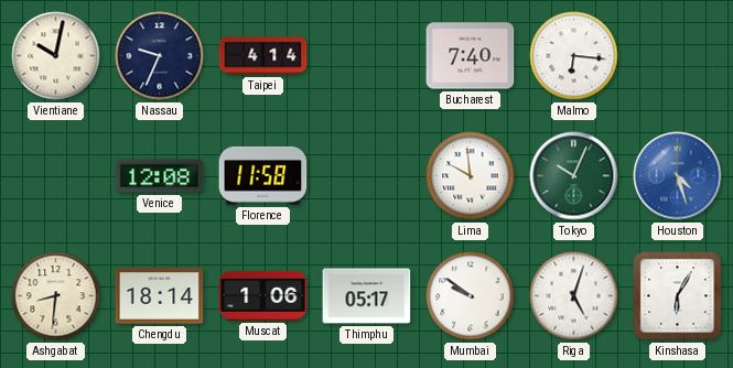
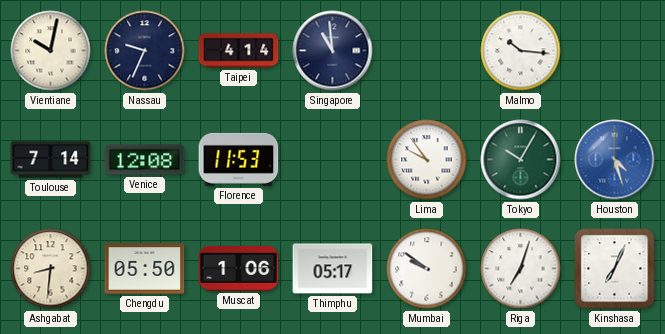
Singapore: none -> 10:59
Bucharest: 7:40 -> none
Malmo: 6:16 -> 10:16
Toulouse: none -> 7:14
Florence: 11:58 -> 11:53
Lima: 9:59 -> 9:54
Tokyo: 10:04 -> 10:05
Chengdu: 18:14 -> 05:50
Riga: 5:03 -> 7:03
Kinshasa: 6:05 -> 7:04
